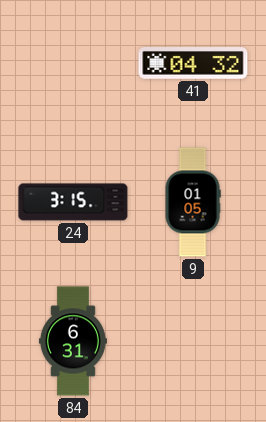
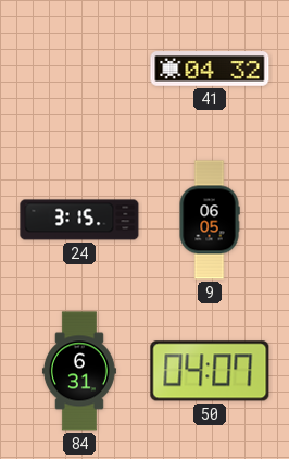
9: 01:05 -> 06:05
50: none -> 04:07
